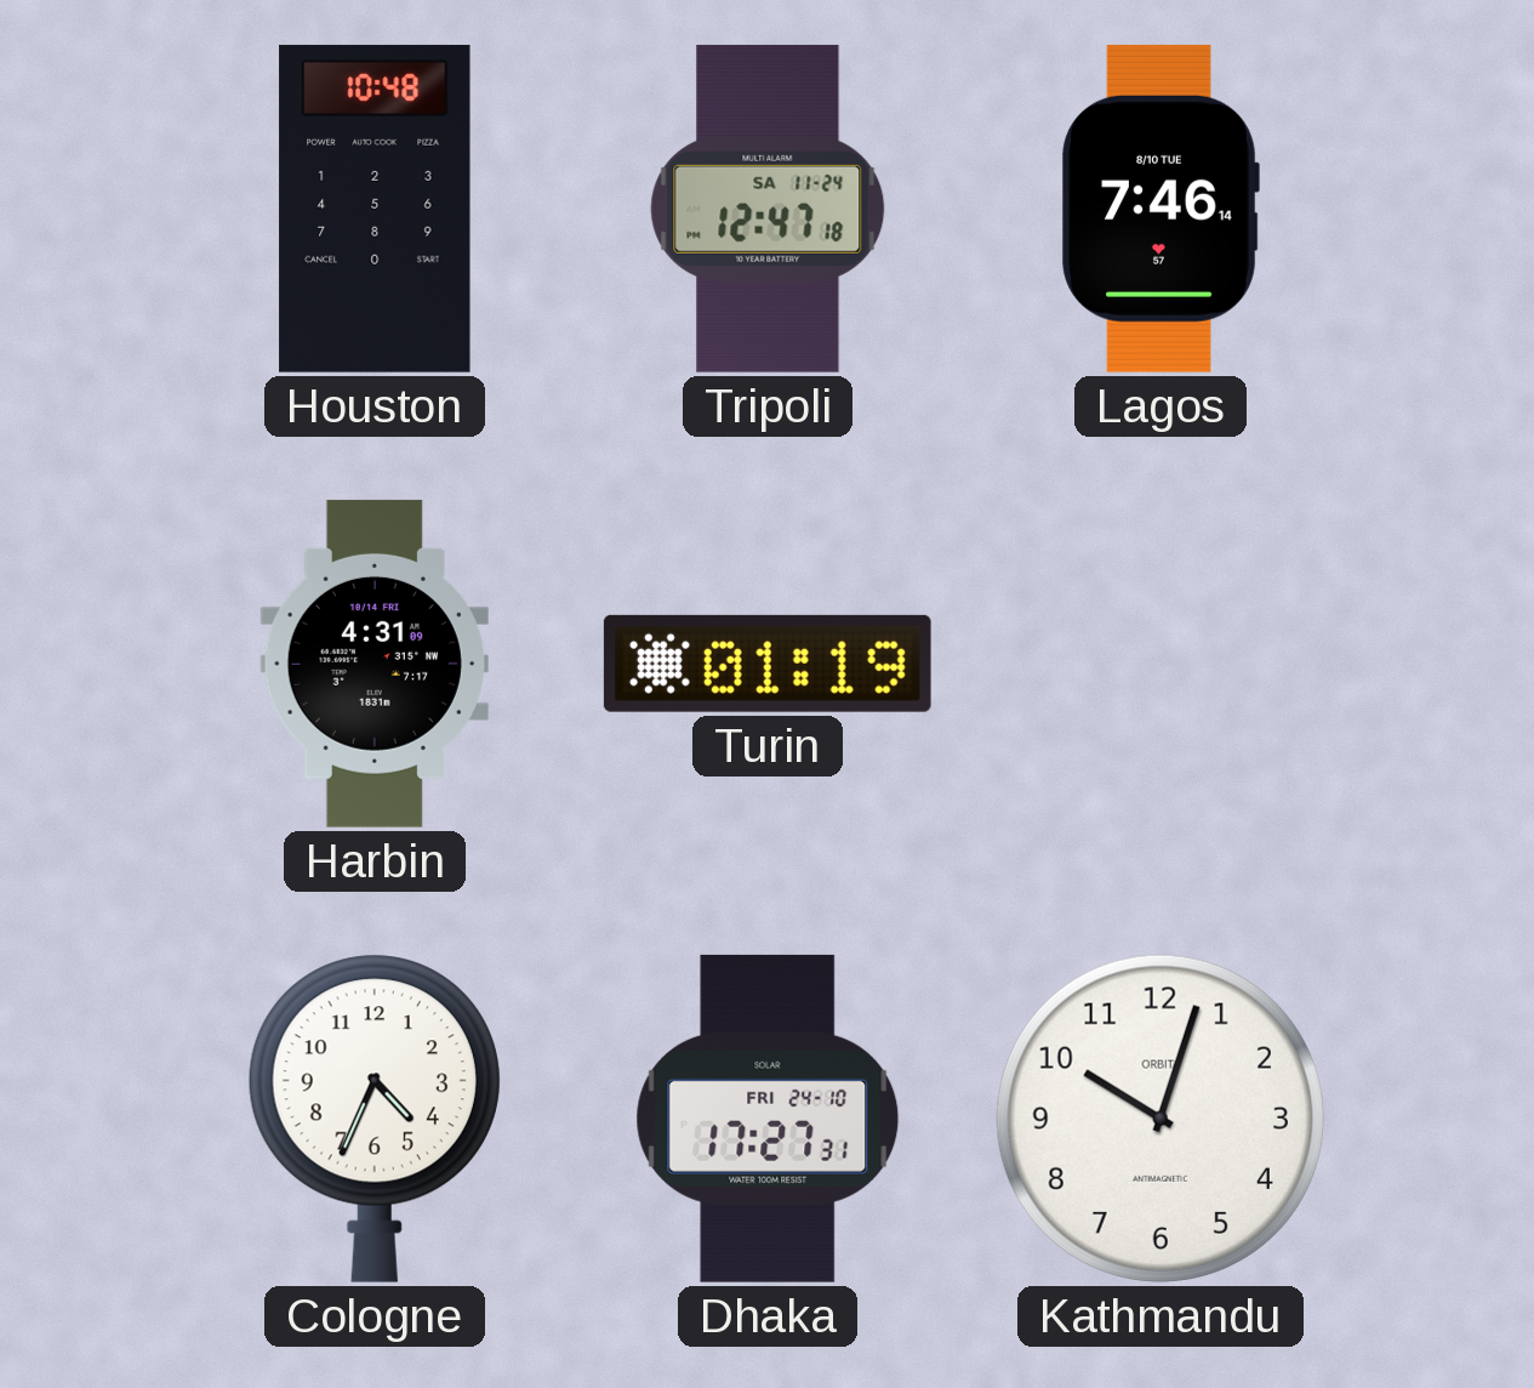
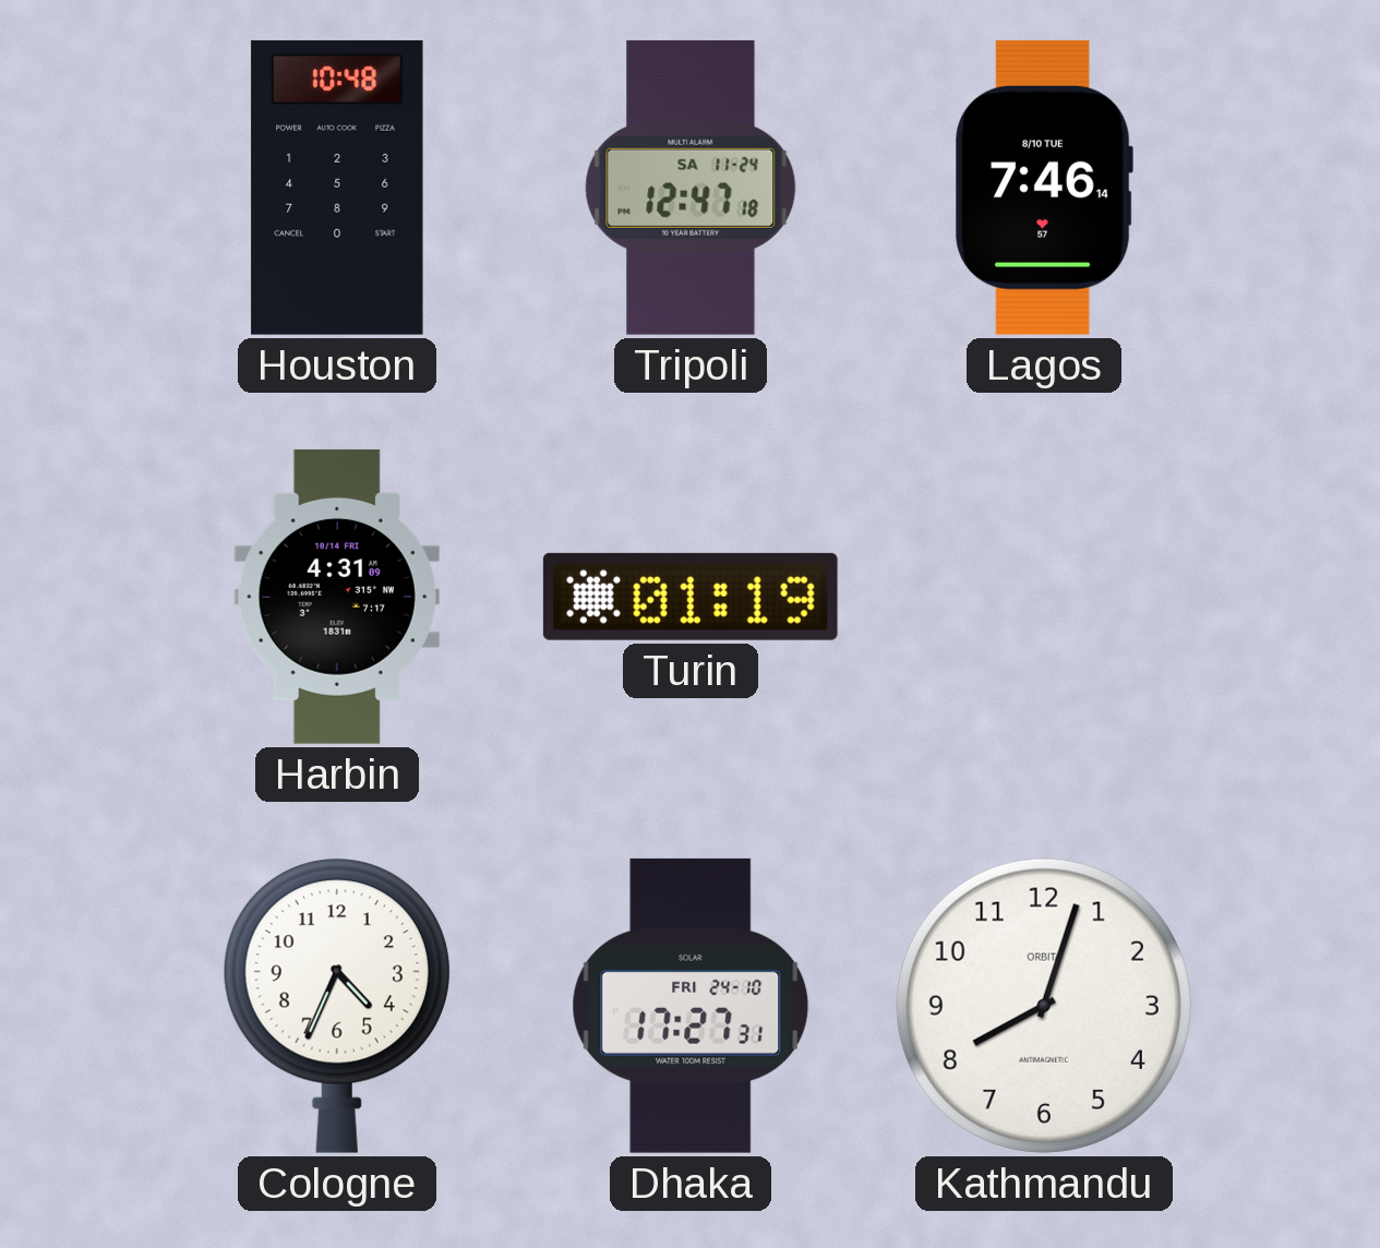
Kathmandu: 10:03 -> 8:03
